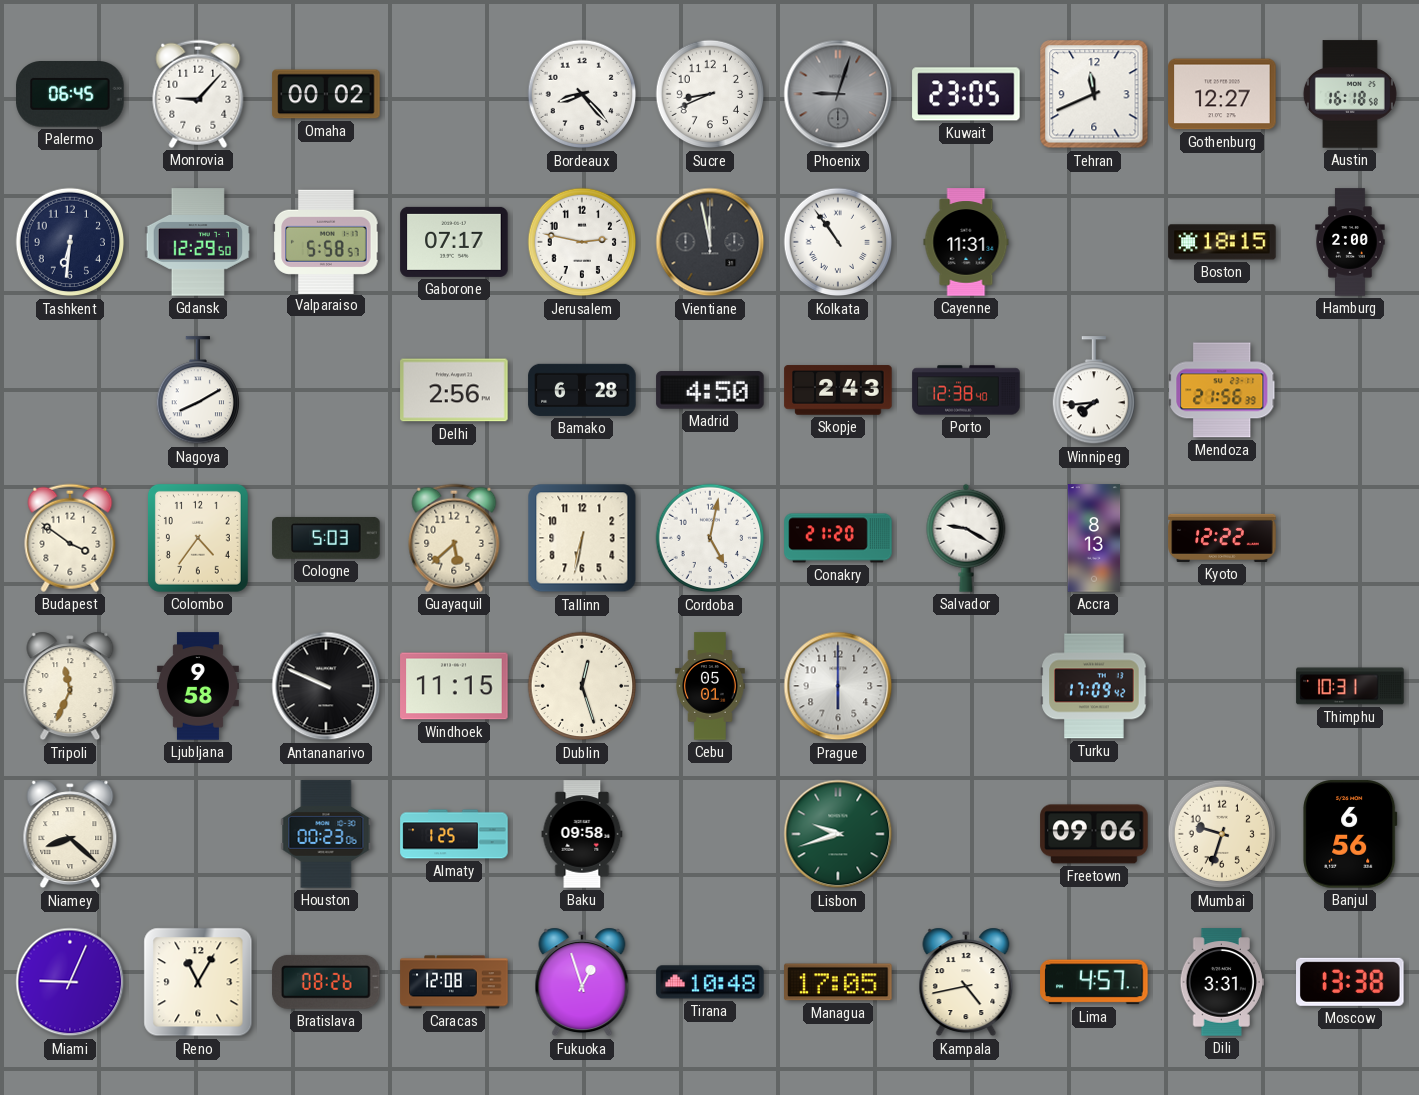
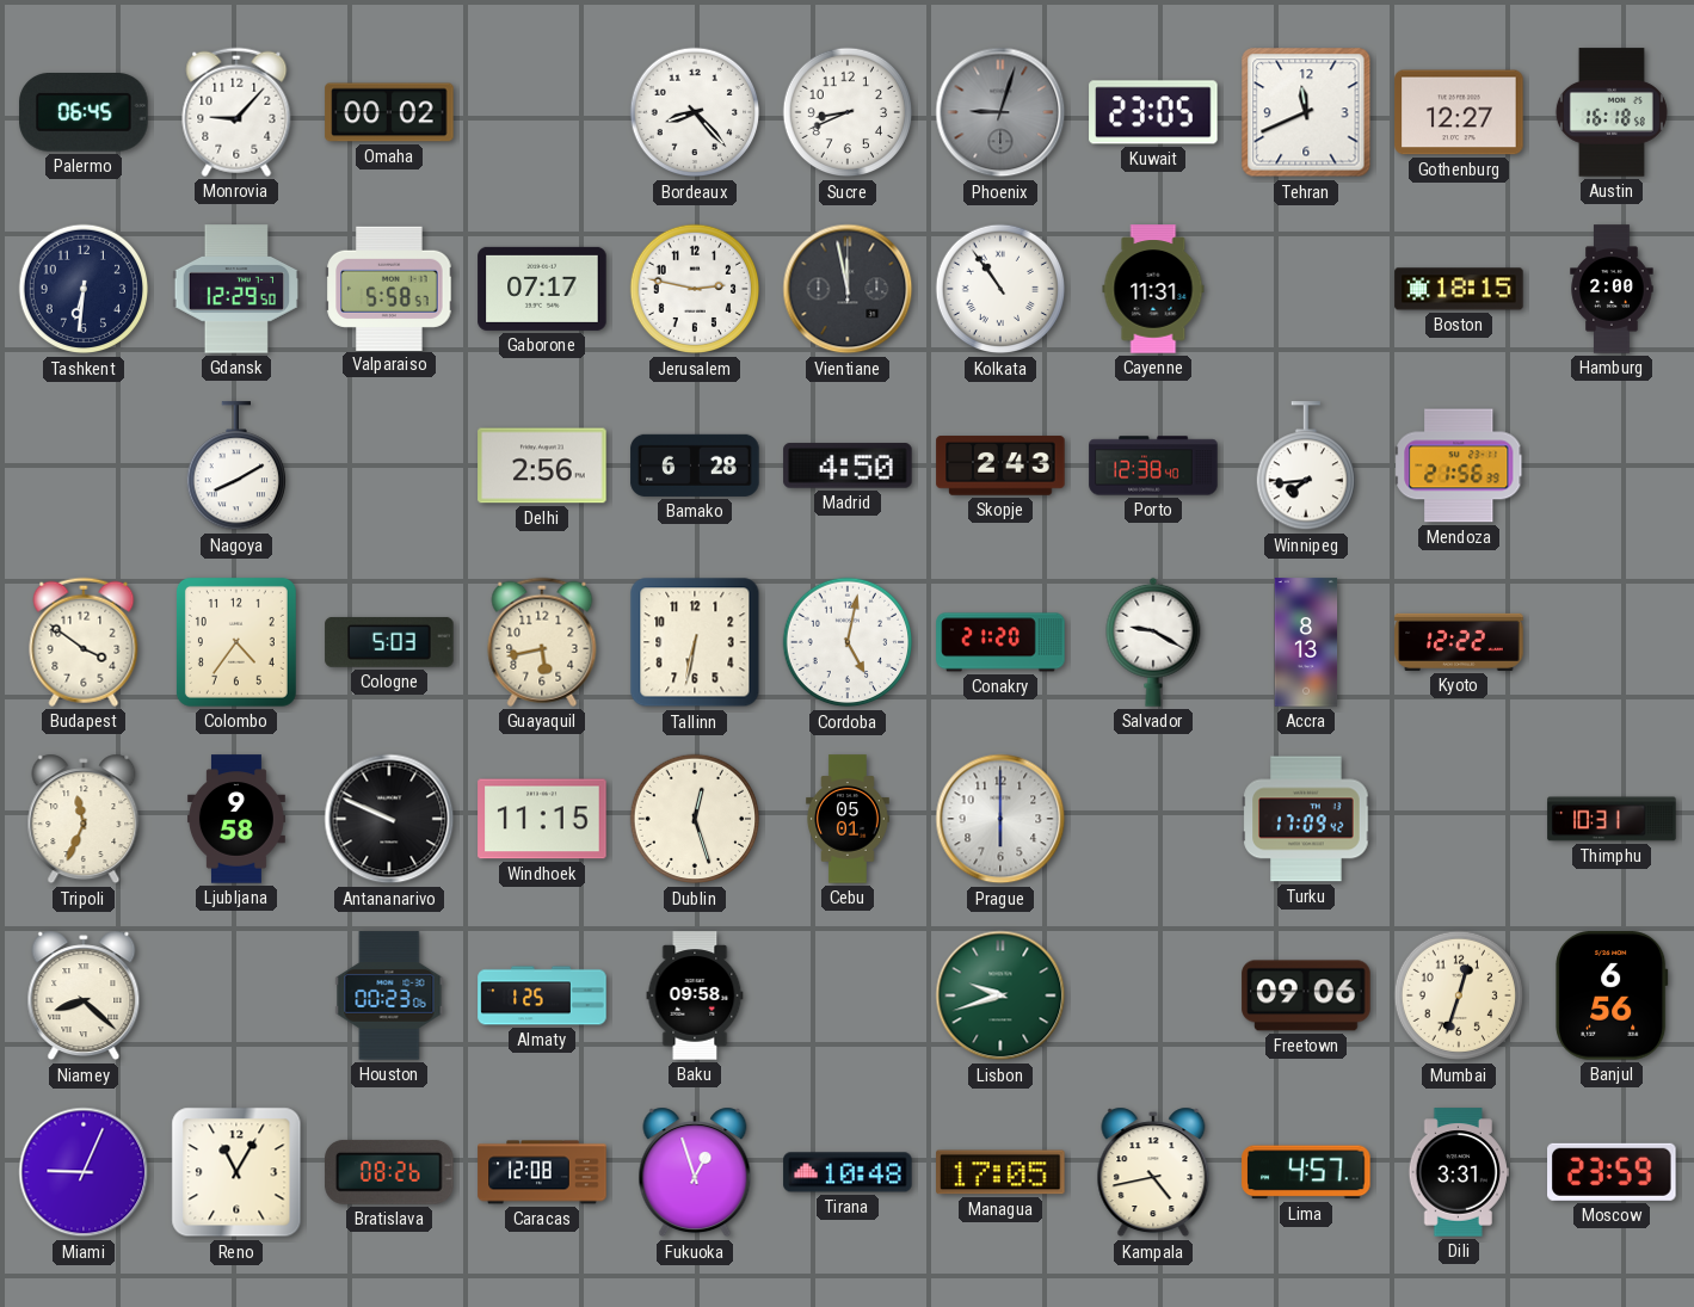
Guayaquil: 5:38 -> 5:43
Mumbai: 9:33 -> 12:33
Moscow: 13:38 -> 23:59
